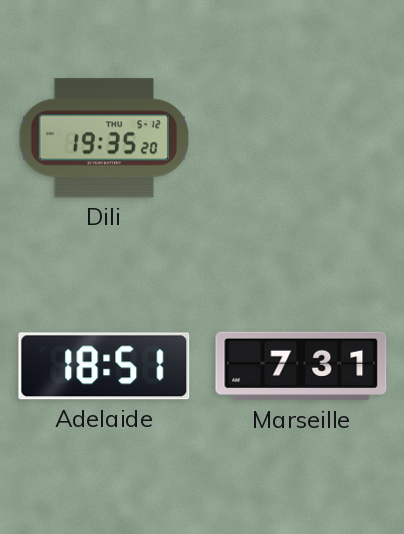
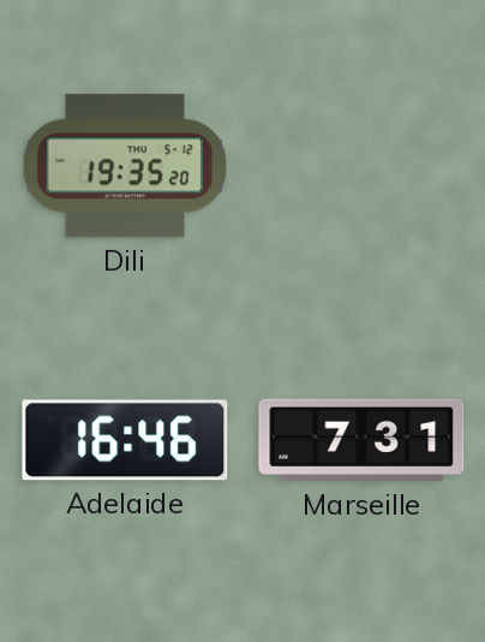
Adelaide: 18:51 -> 16:46
